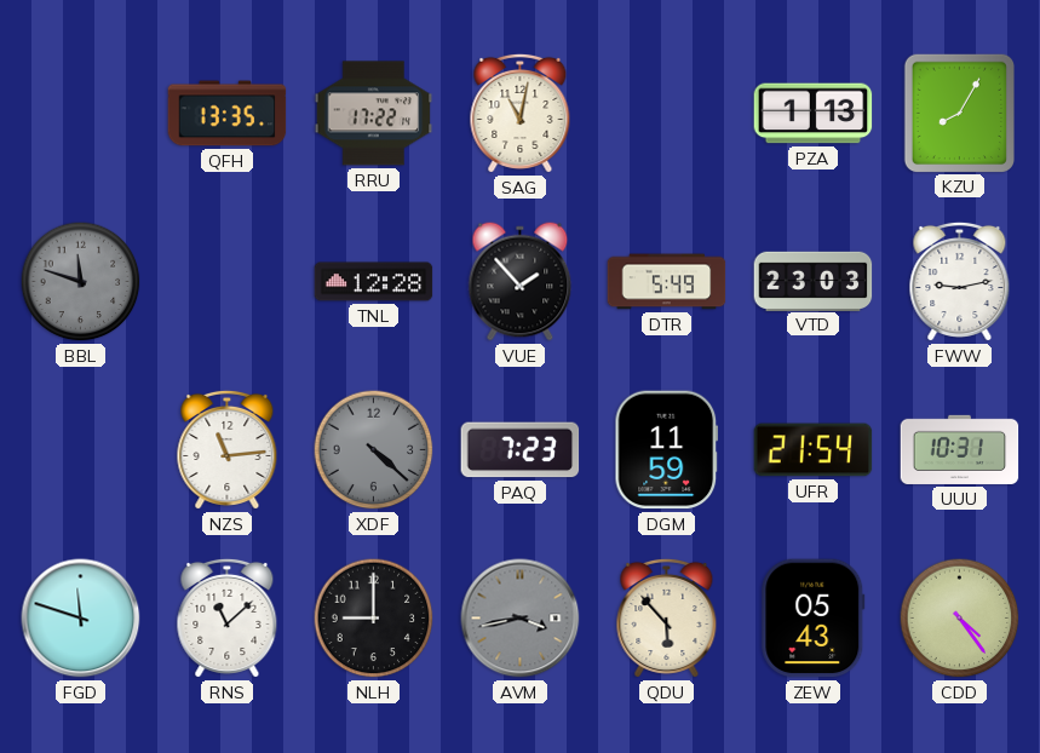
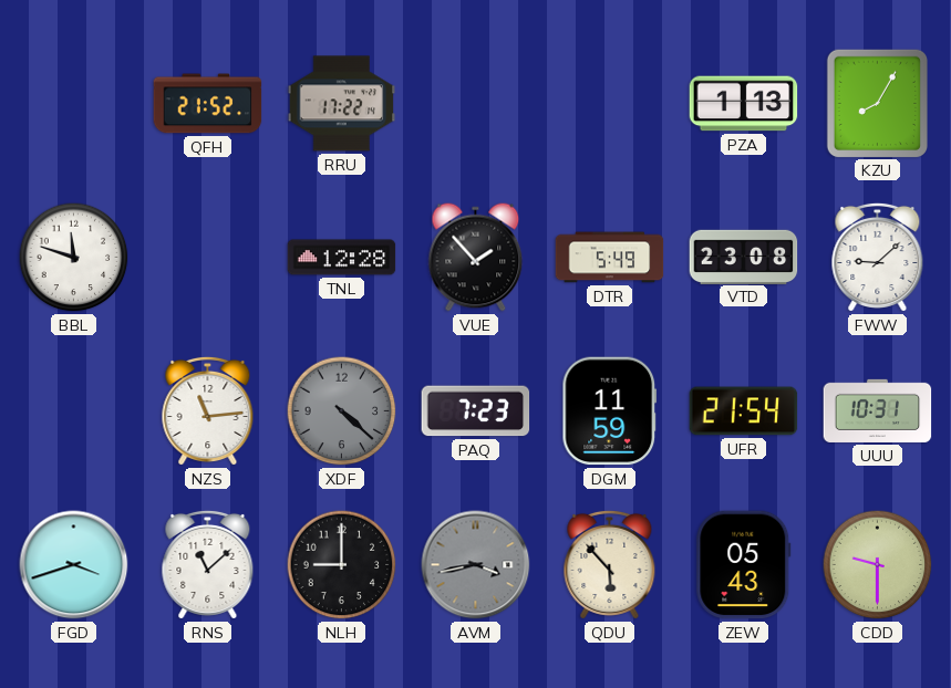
QFH: 13:35 -> 21:52
SAG: 11:02 -> none
BBL dial: grey -> white
VTD: 23:03 -> 23:08
FWW: 9:13 -> 9:08
FGD: 11:48 -> 3:42
CDD: 4:24 -> 9:30
